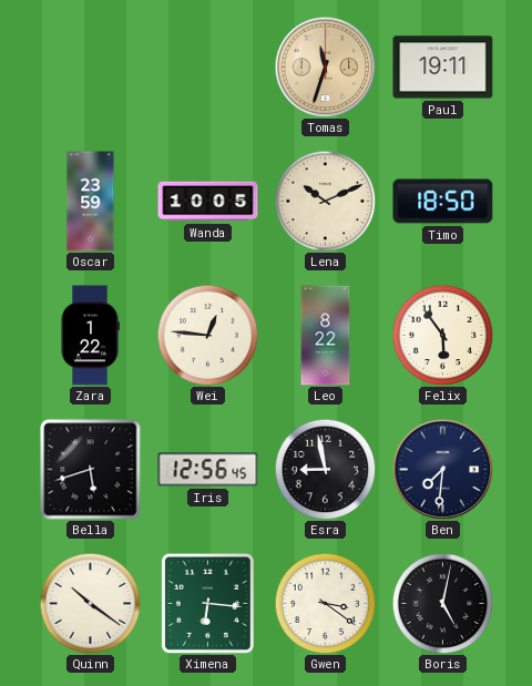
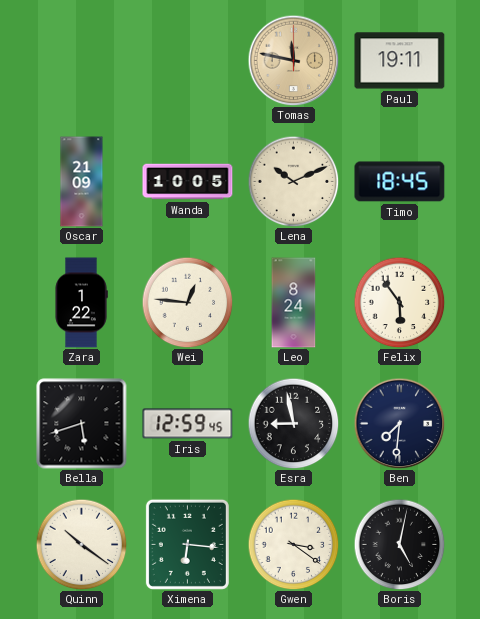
Tomas: 11:33 -> 11:47
Oscar: 23:59 -> 21:09
Timo: 18:50 -> 18:45
Leo: 8:22 -> 8:24
Iris: 12:56 -> 12:59
